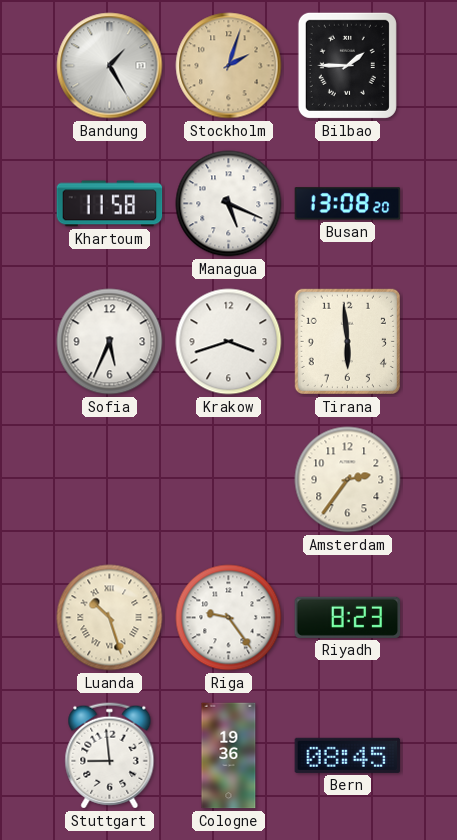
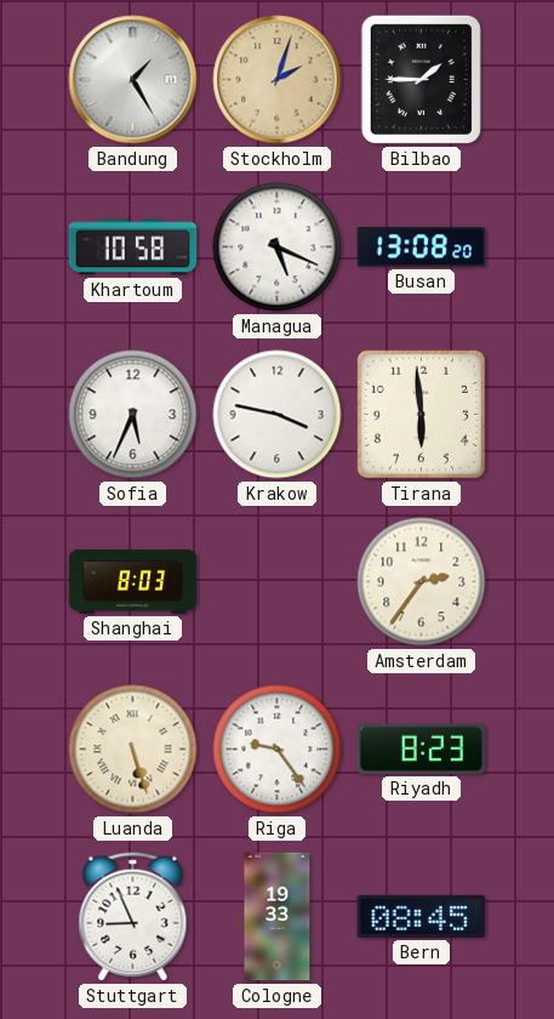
Khartoum: 11:58 -> 10:58
Krakow: 3:42 -> 3:47
Shanghai: none -> 8:03
Luanda: 10:27 -> 5:27
Stuttgart: 8:59 -> 8:56
Cologne: 19:36 -> 19:33
